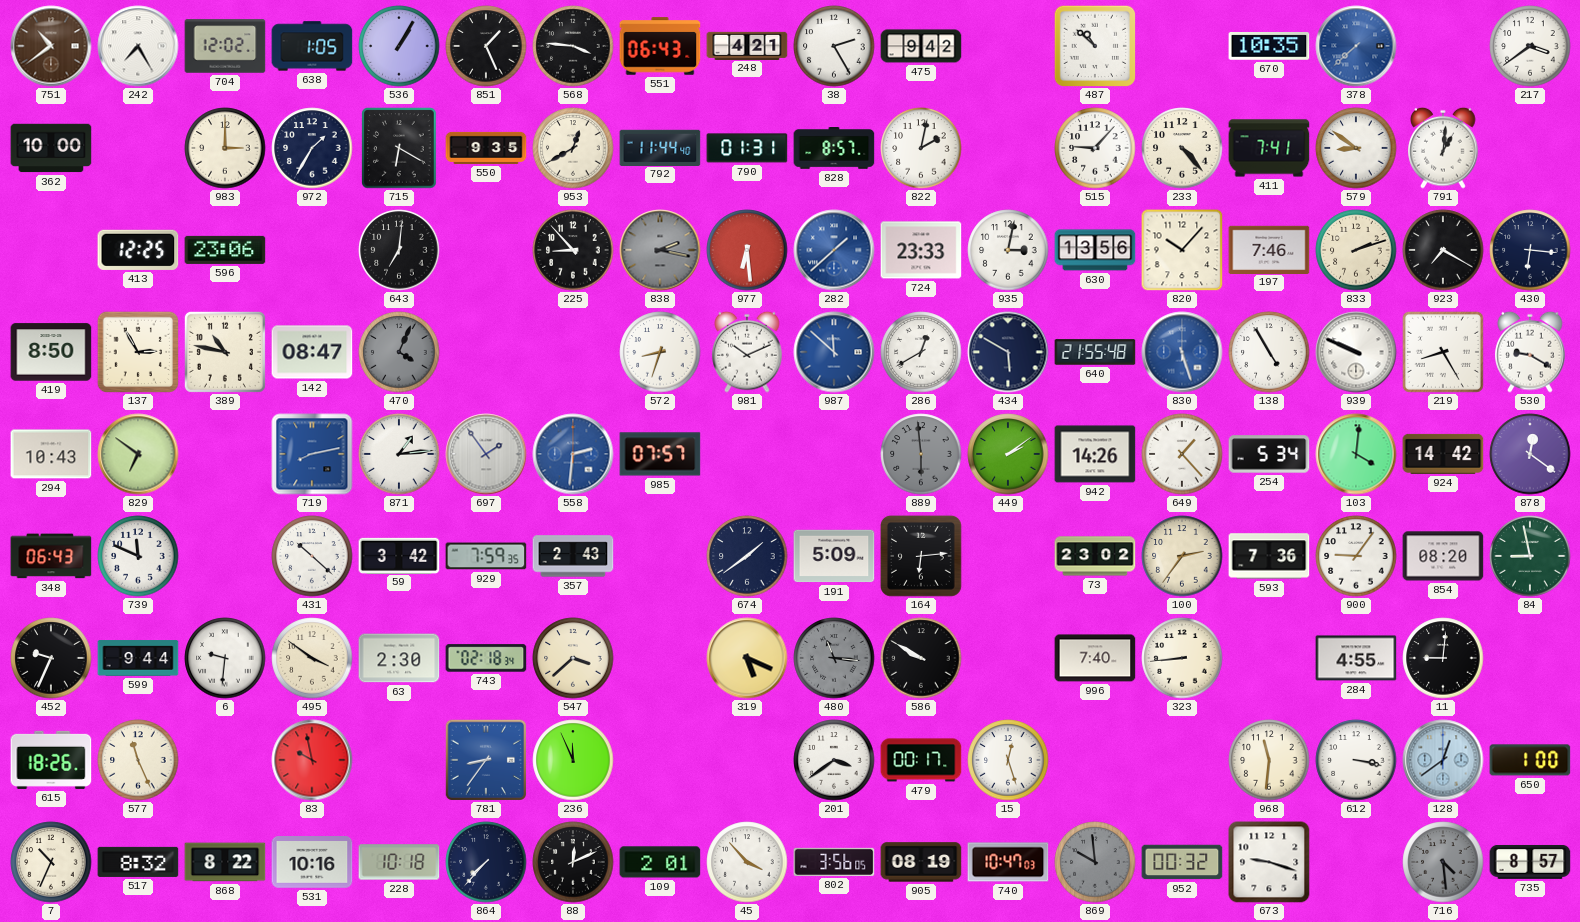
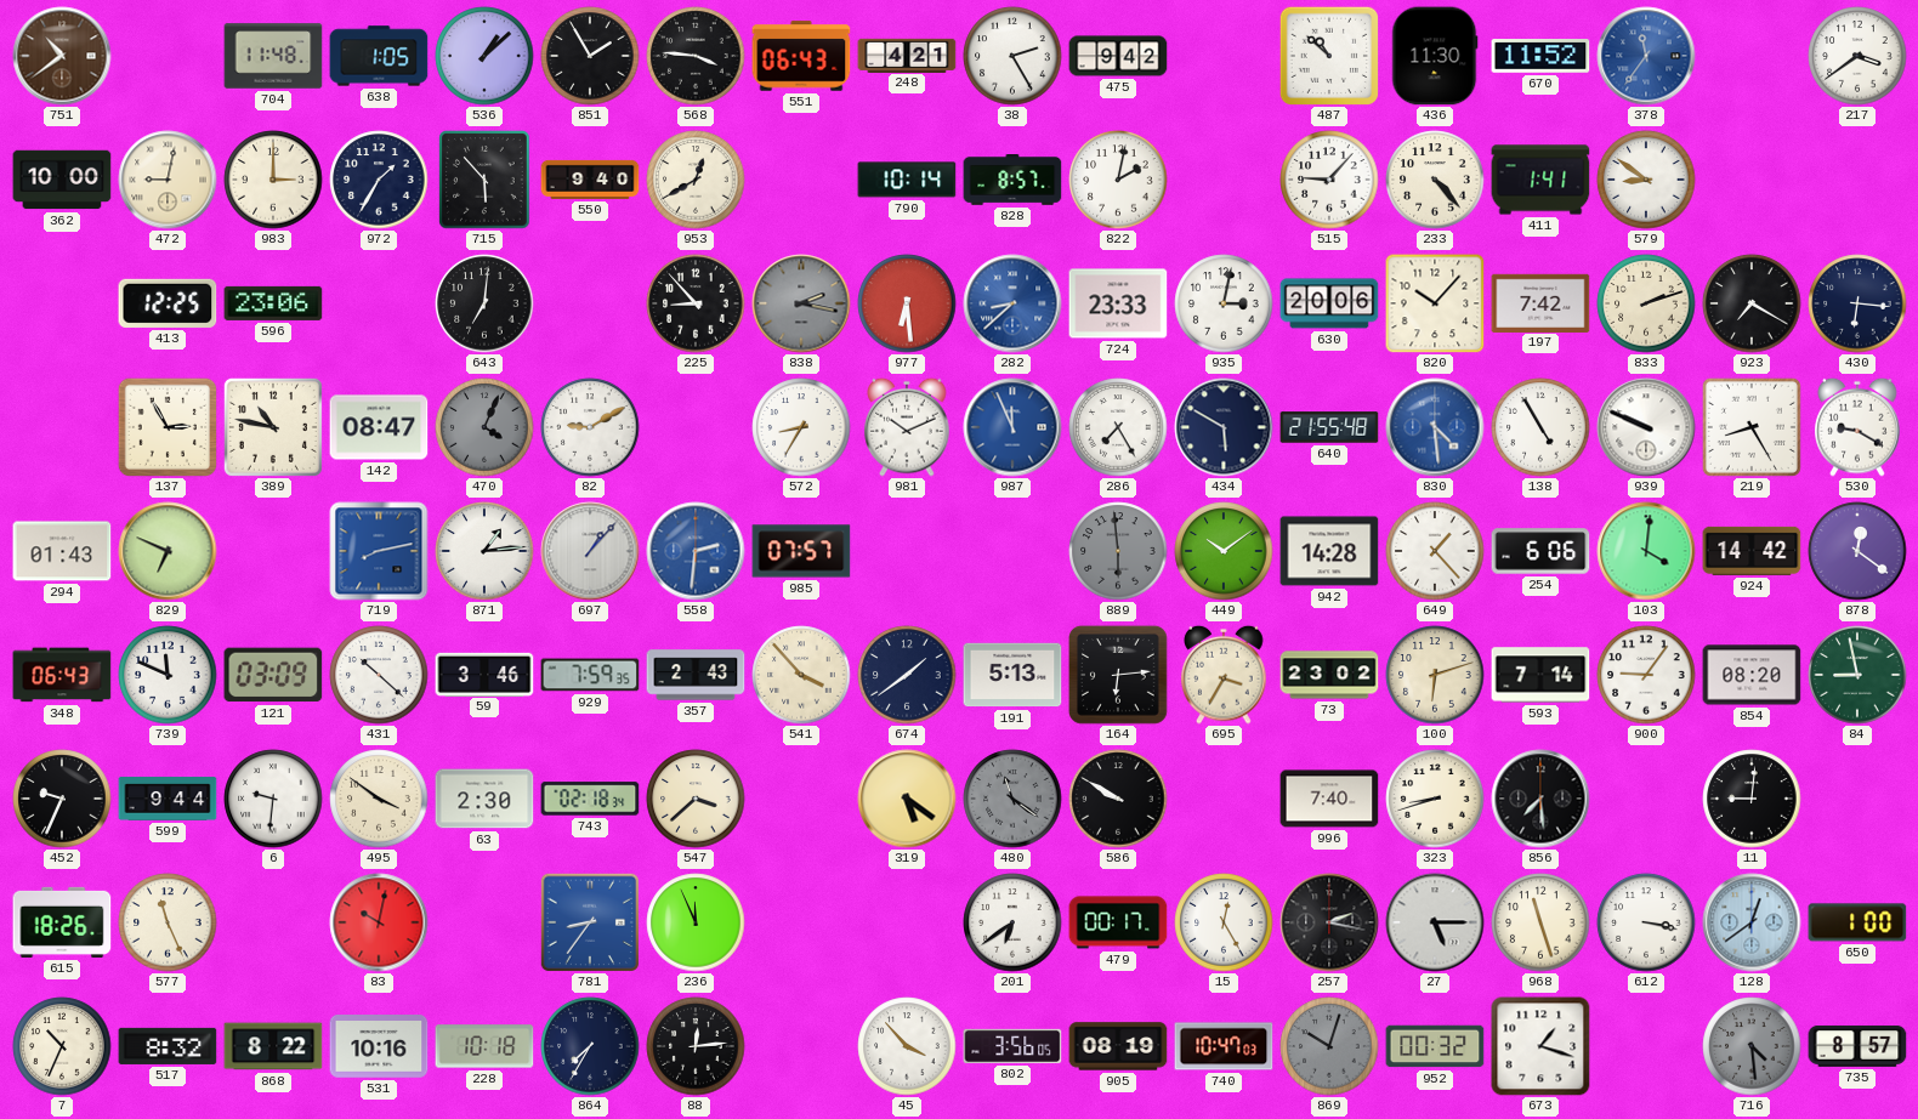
242: 7:25 -> none
704: 12:02 -> 11:48
536: 1:05 -> 1:08
851: 1:26 -> 1:55
436: none -> 11:30
670: 10:35 -> 11:52
378: 7:38 -> 11:36
472: none -> 9:02
715: 6:20 -> 5:53
550: 9:35 -> 9:40
792: 11:44 -> none
790: 01:31 -> 10:14
411: 7:41 -> 1:41
791: 1:01 -> none
282: 1:38 -> 8:38
630: 13:56 -> 20:06
197: 7:46 -> 7:42
419: 8:50 -> none
82: none -> 9:10
572: 8:33 -> 8:35
987: 11:52 -> 11:56
286: 12:40 -> 7:25
830: 5:27 -> 4:29
294: 10:43 -> 01:43
829: 6:51 -> 6:49
697: 1:54 -> 1:07
449: 2:09 -> 10:09
942: 14:26 -> 14:28
254: 5:34 -> 6:06
121: none -> 03:09
59: 3:42 -> 3:46
541: none -> 3:53
191: 5:09 -> 5:13
695: none -> 3:35
100: 2:36 -> 6:12
593: 7:36 -> 7:14
319: 5:19 -> 5:21
480: 11:16 -> 11:21
323: 8:44 -> 8:42
856: none -> 7:29
284: 4:55 -> none
83: 9:58 -> 10:02
201: 3:39 -> 6:39
15: 12:27 -> 12:25
257: none -> 2:17
27: none -> 5:15
968: 11:31 -> 11:27
864: 7:37 -> 7:35
88: 12:11 -> 12:14
109: 2:01 -> none
869: 9:59 -> 10:03
673: 9:18 -> 1:18
